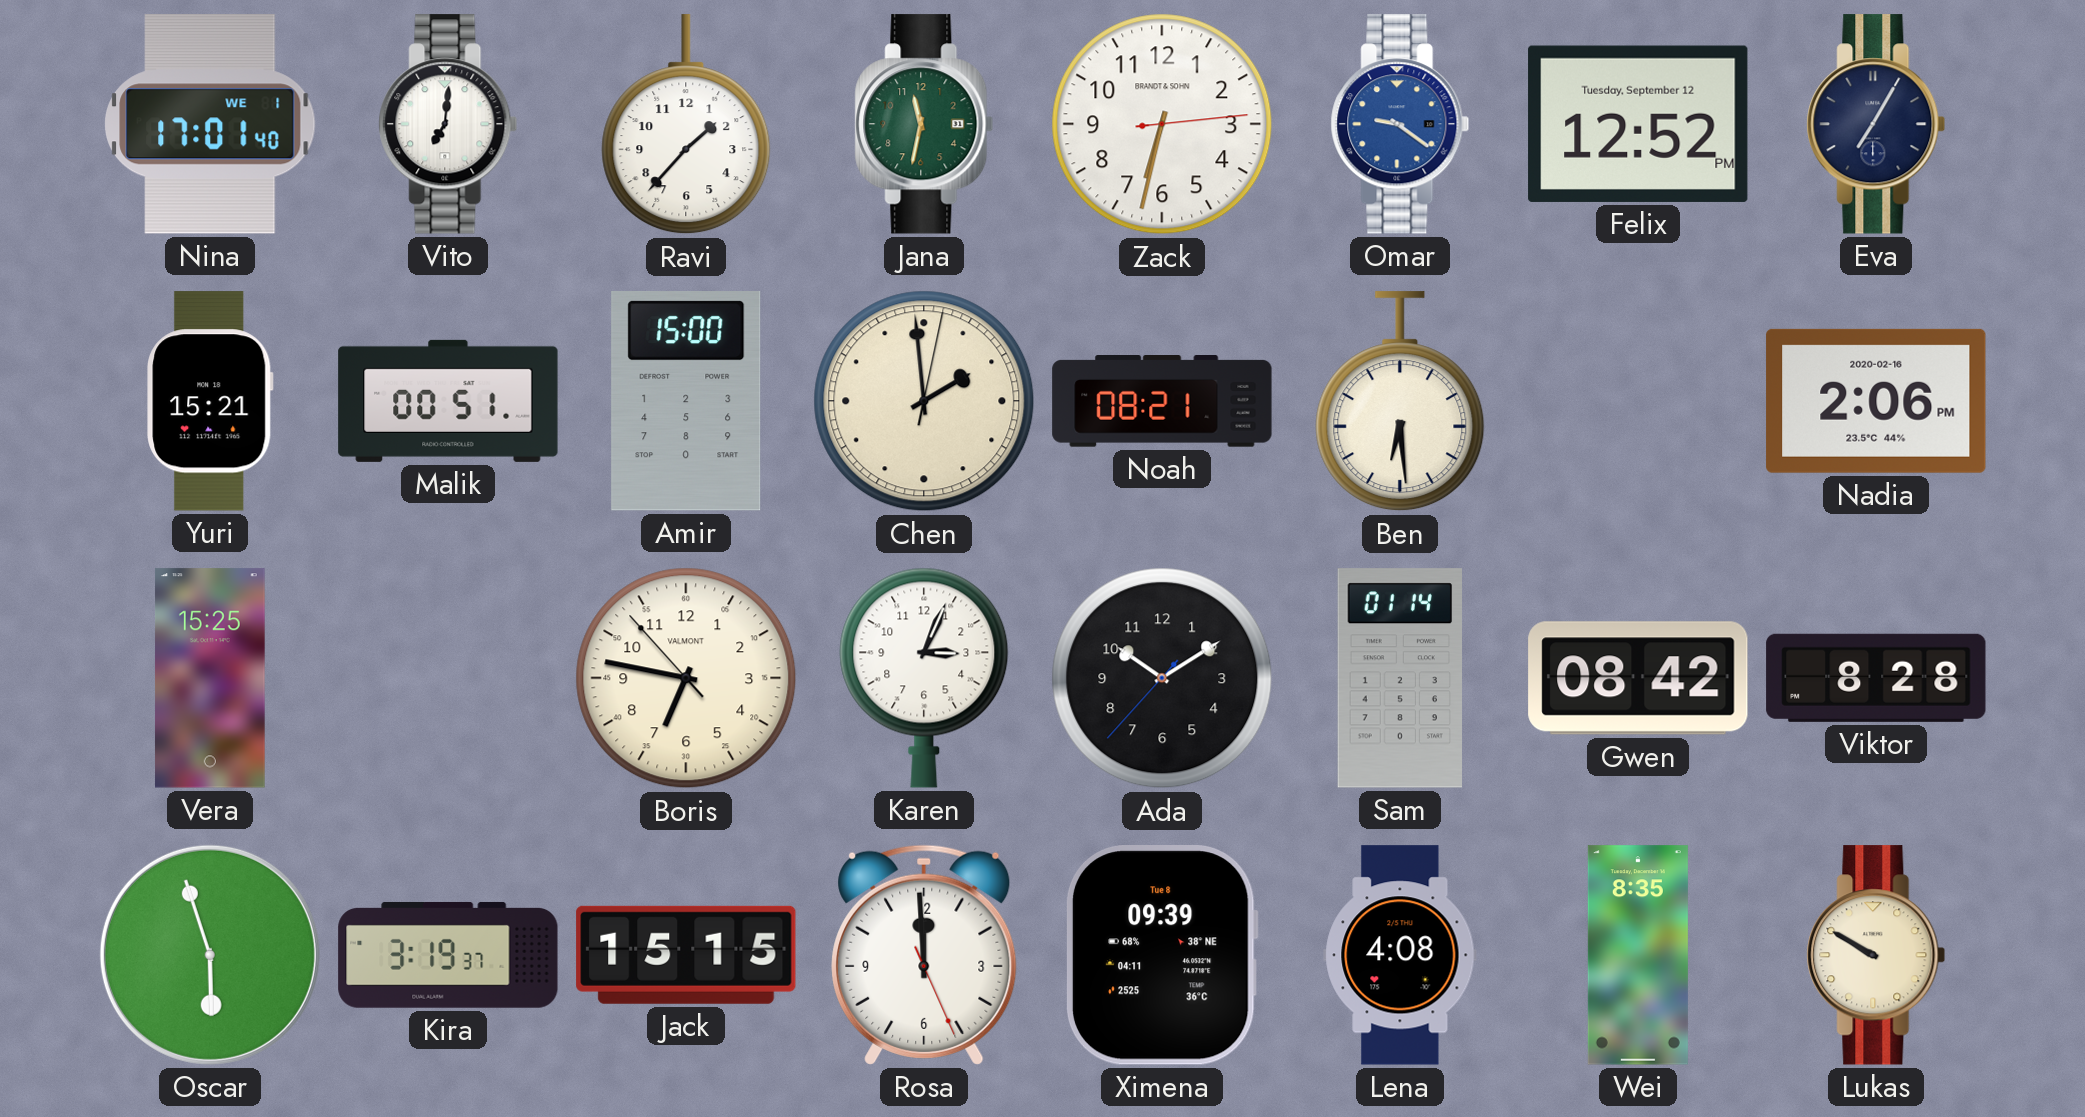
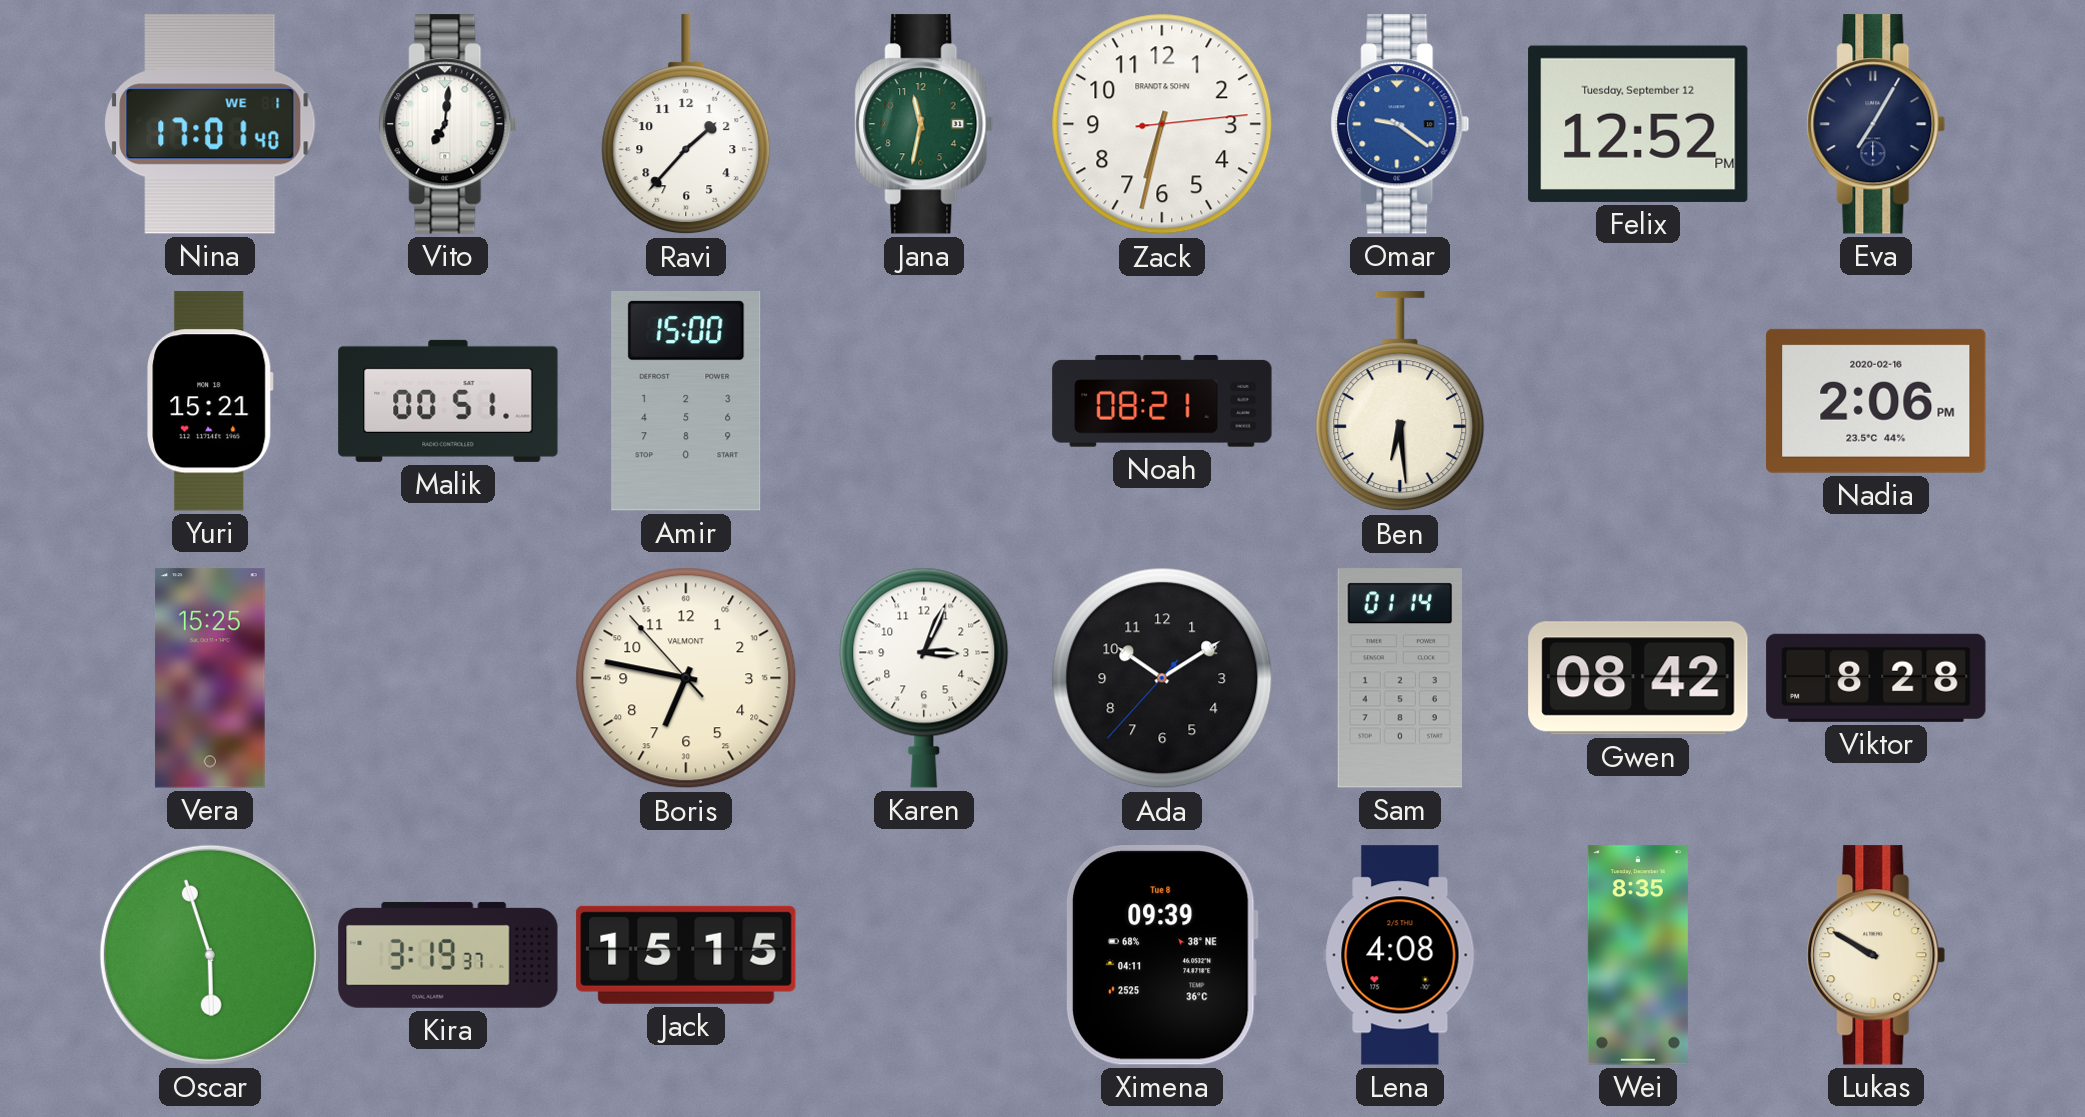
Chen: 1:59 -> none
Rosa: 11:59 -> none
